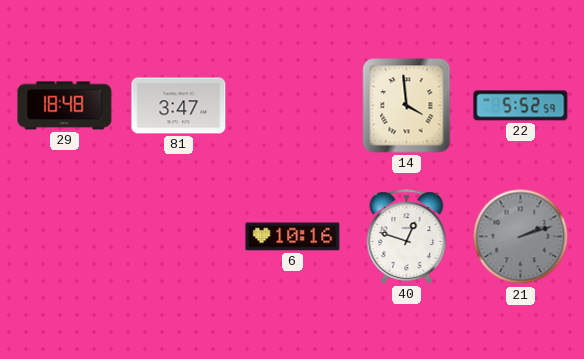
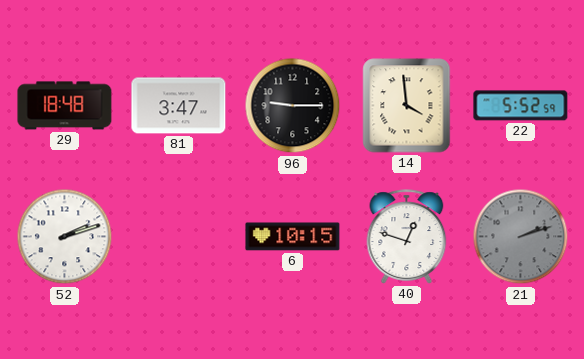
96: none -> 9:15
52: none -> 2:12
6: 10:16 -> 10:15
